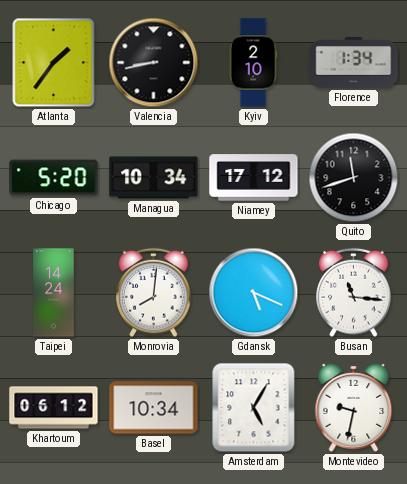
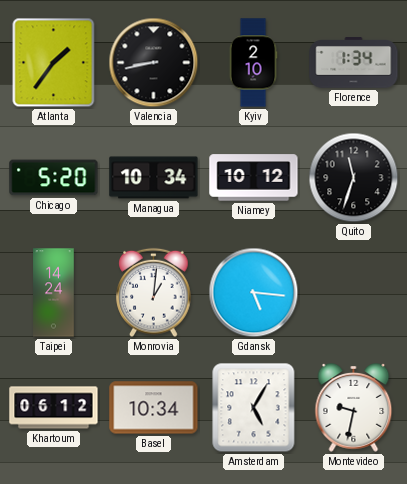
Niamey: 17:12 -> 10:12
Quito: 11:42 -> 11:33
Monrovia: 8:01 -> 1:01
Gdansk: 5:19 -> 5:16
Busan: 11:16 -> none
